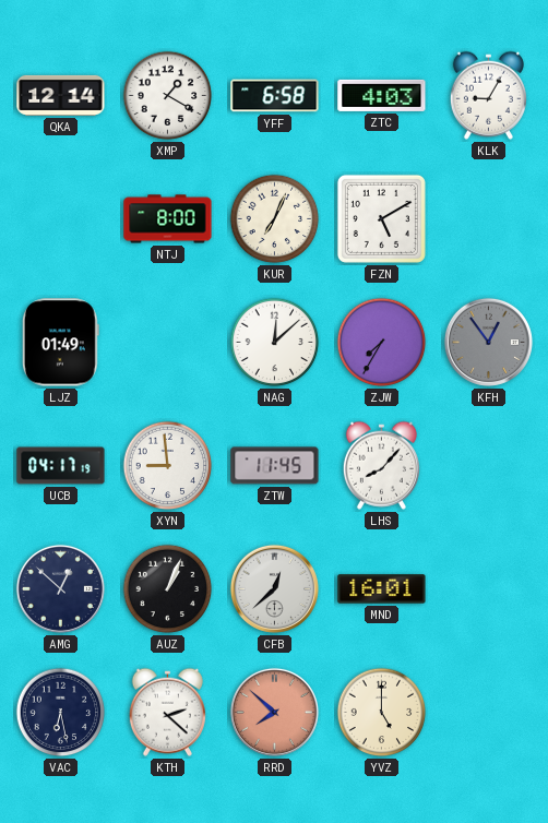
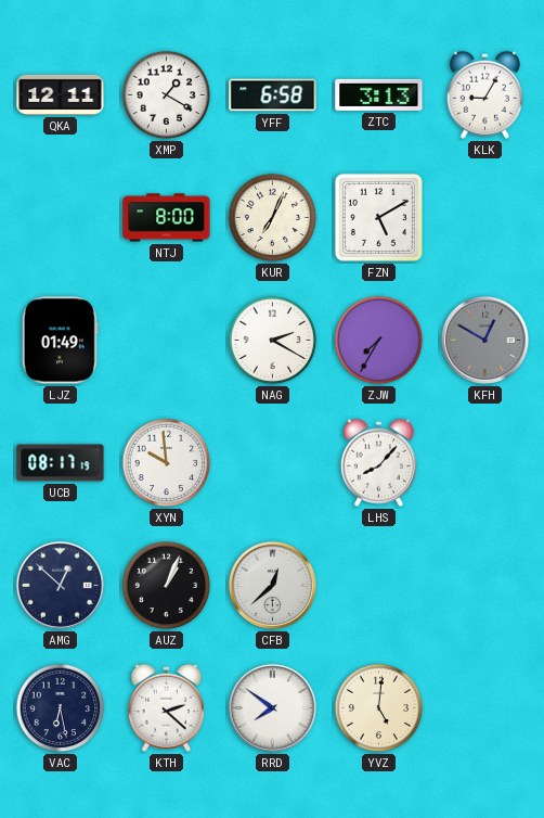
QKA: 12:14 -> 12:11
ZTC: 4:03 -> 3:13
NAG: 12:08 -> 2:20
KFH: 12:54 -> 12:50
UCB: 04:17 -> 08:17
XYN: 8:59 -> 9:59
ZTW: 11:45 -> none
MND: 16:01 -> none
RRD: 7:52 -> 7:51
RRD dial: salmon -> white
YVZ: 5:00 -> 5:01
